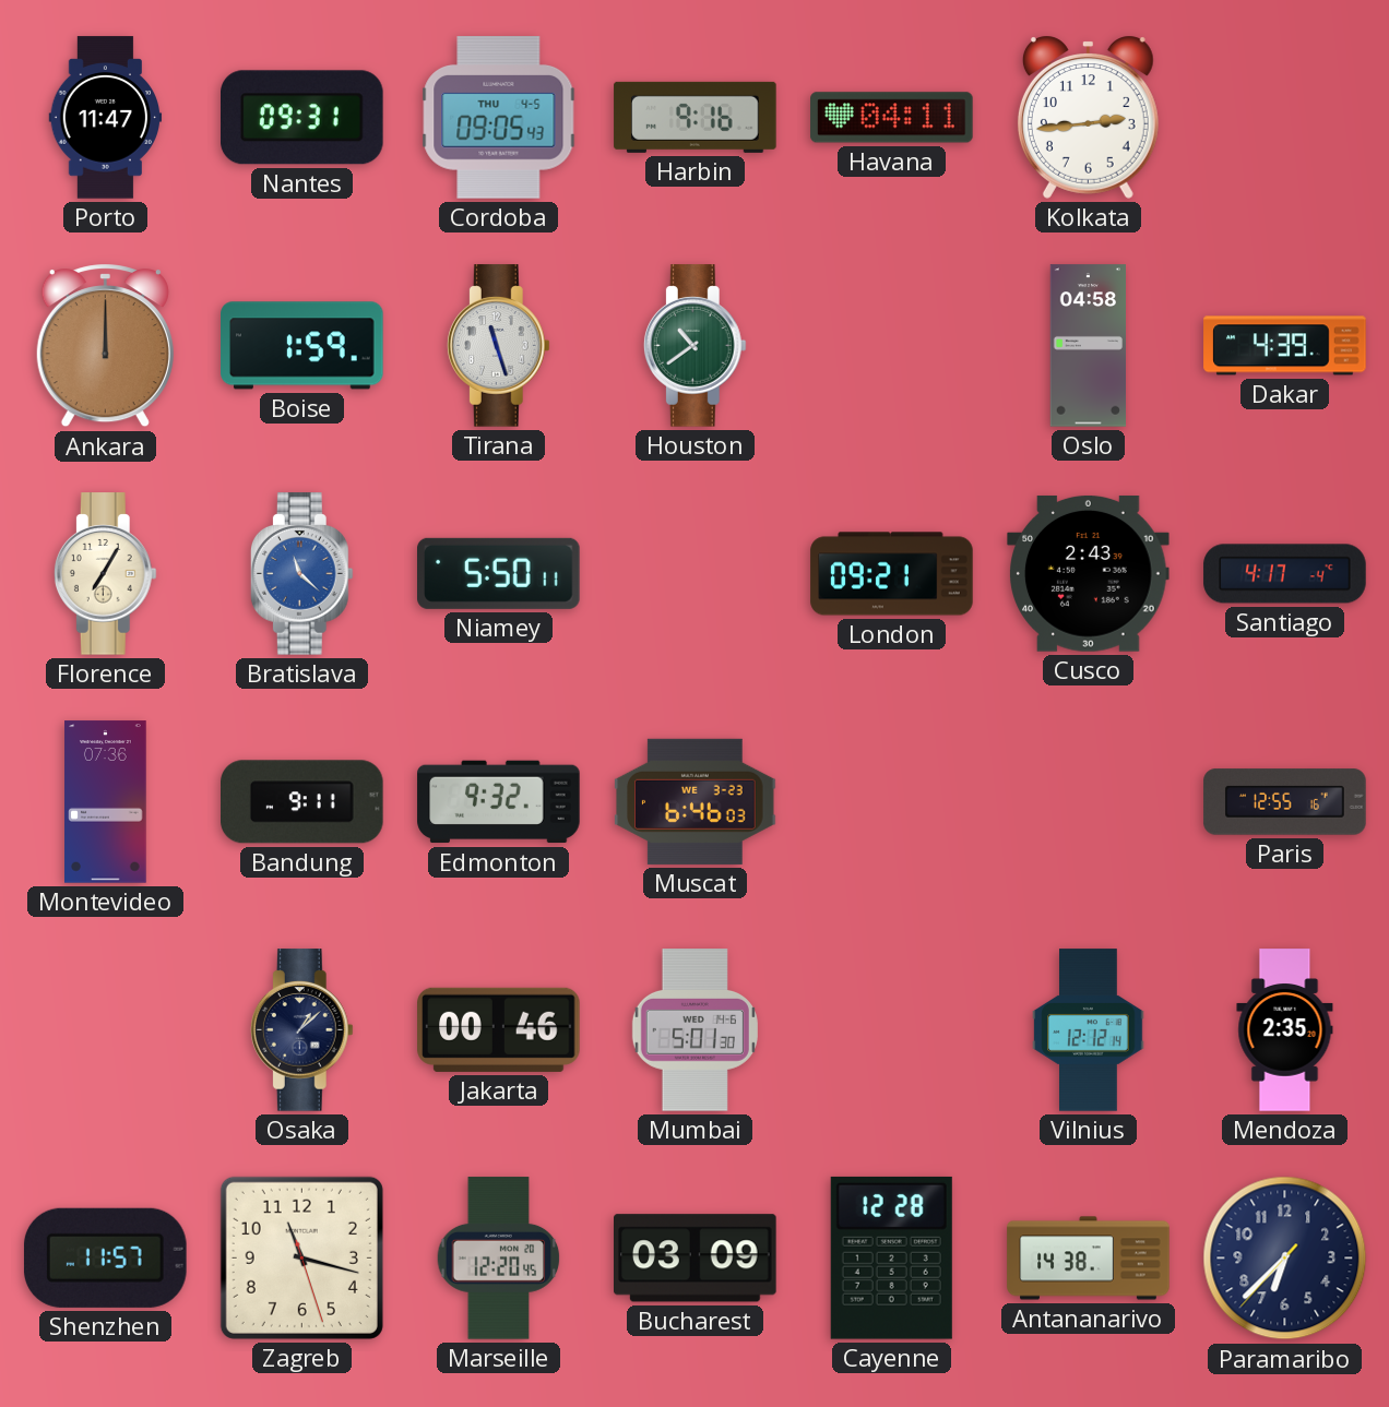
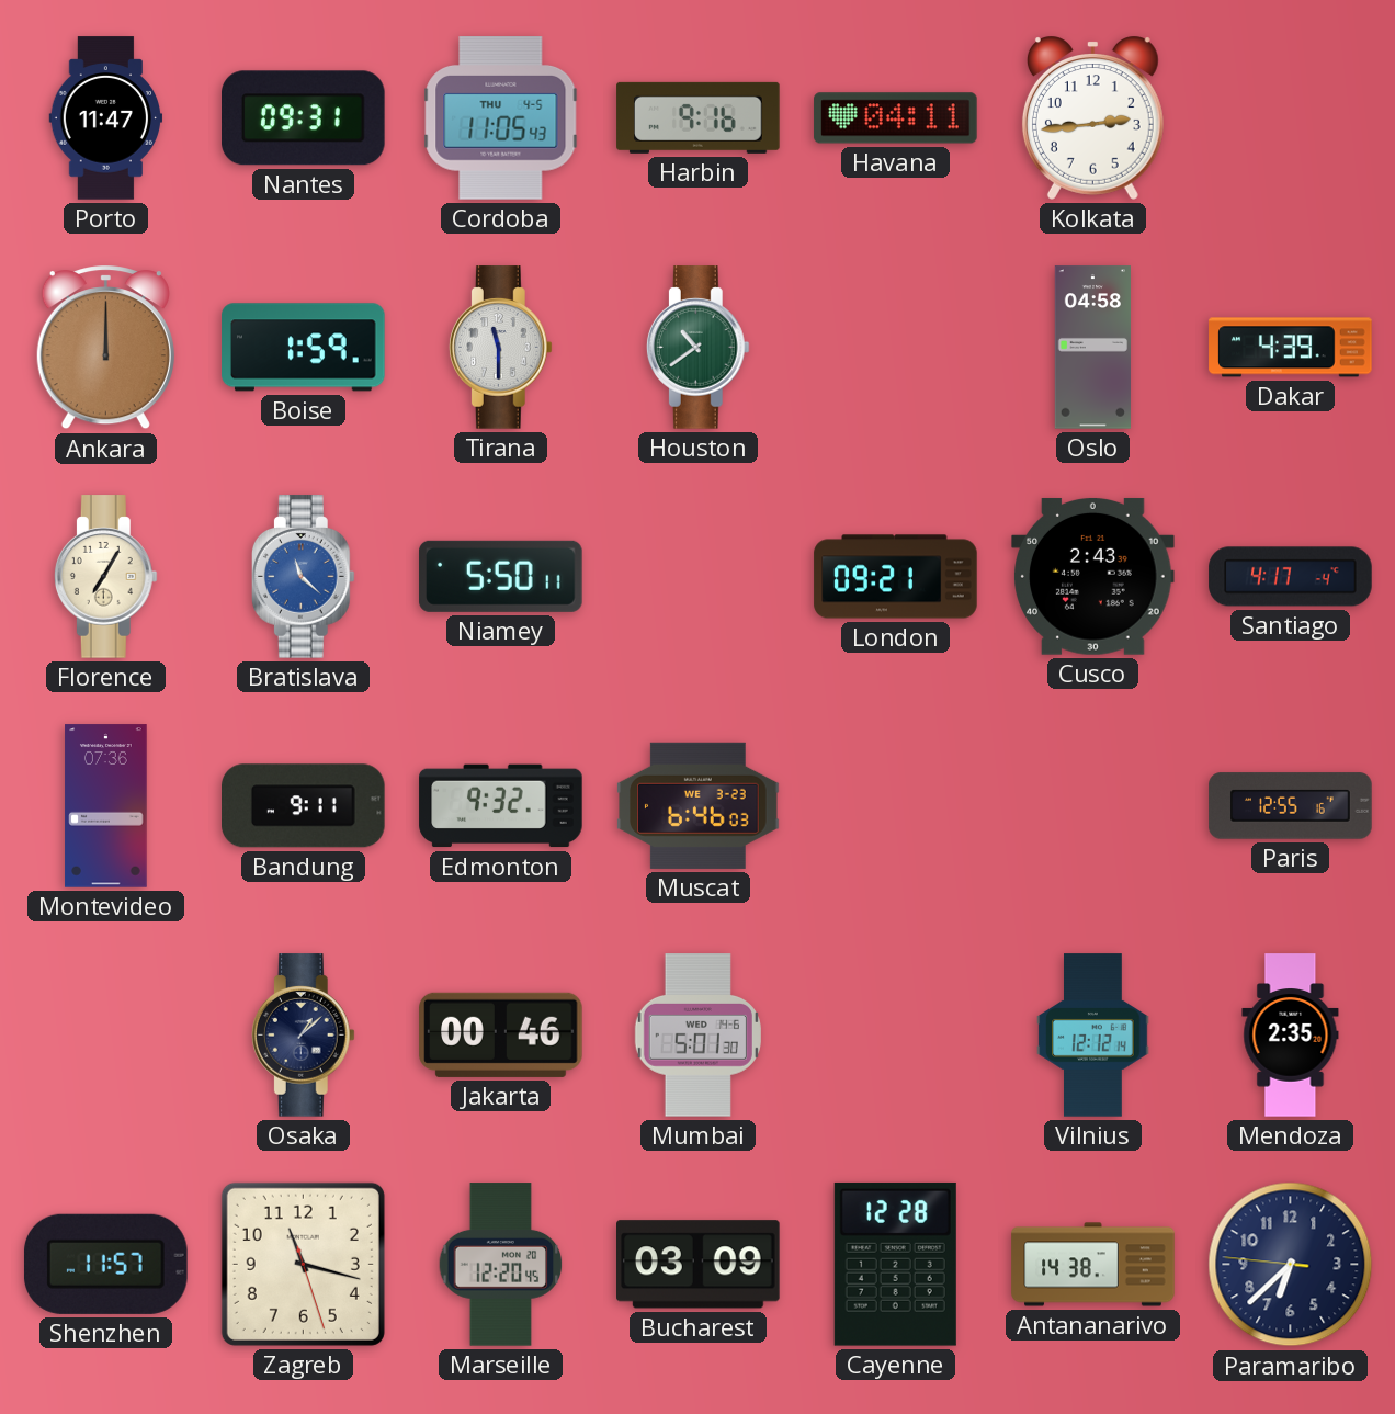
Cordoba: 09:05 -> 11:05
Tirana: 11:27 -> 11:30
Paramaribo: 6:37:37 -> 6:37:46
